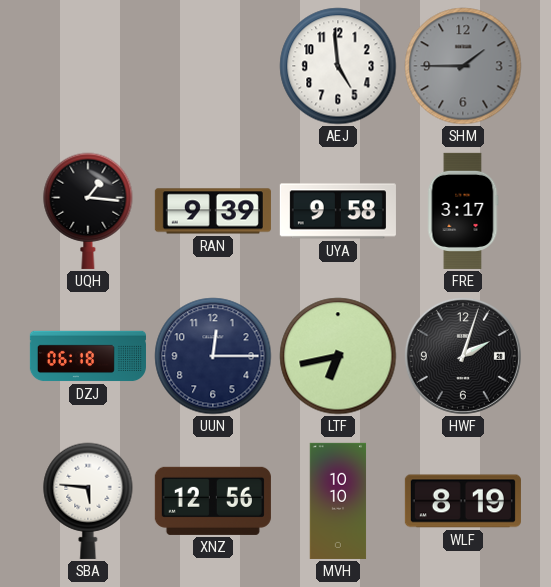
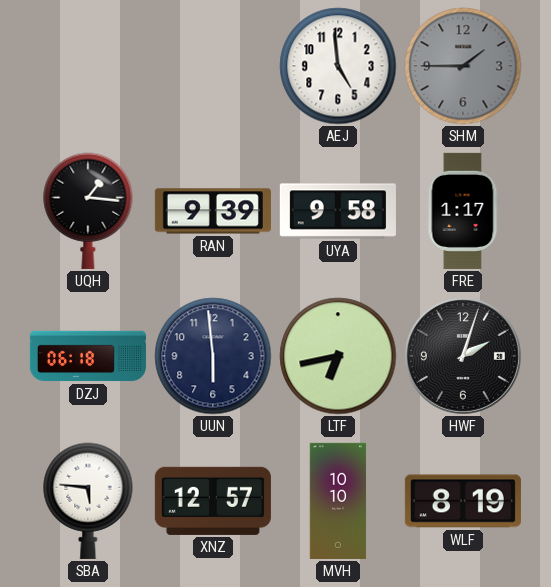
FRE: 3:17 -> 1:17
UUN: 12:15 -> 5:59
XNZ: 12:56 -> 12:57
